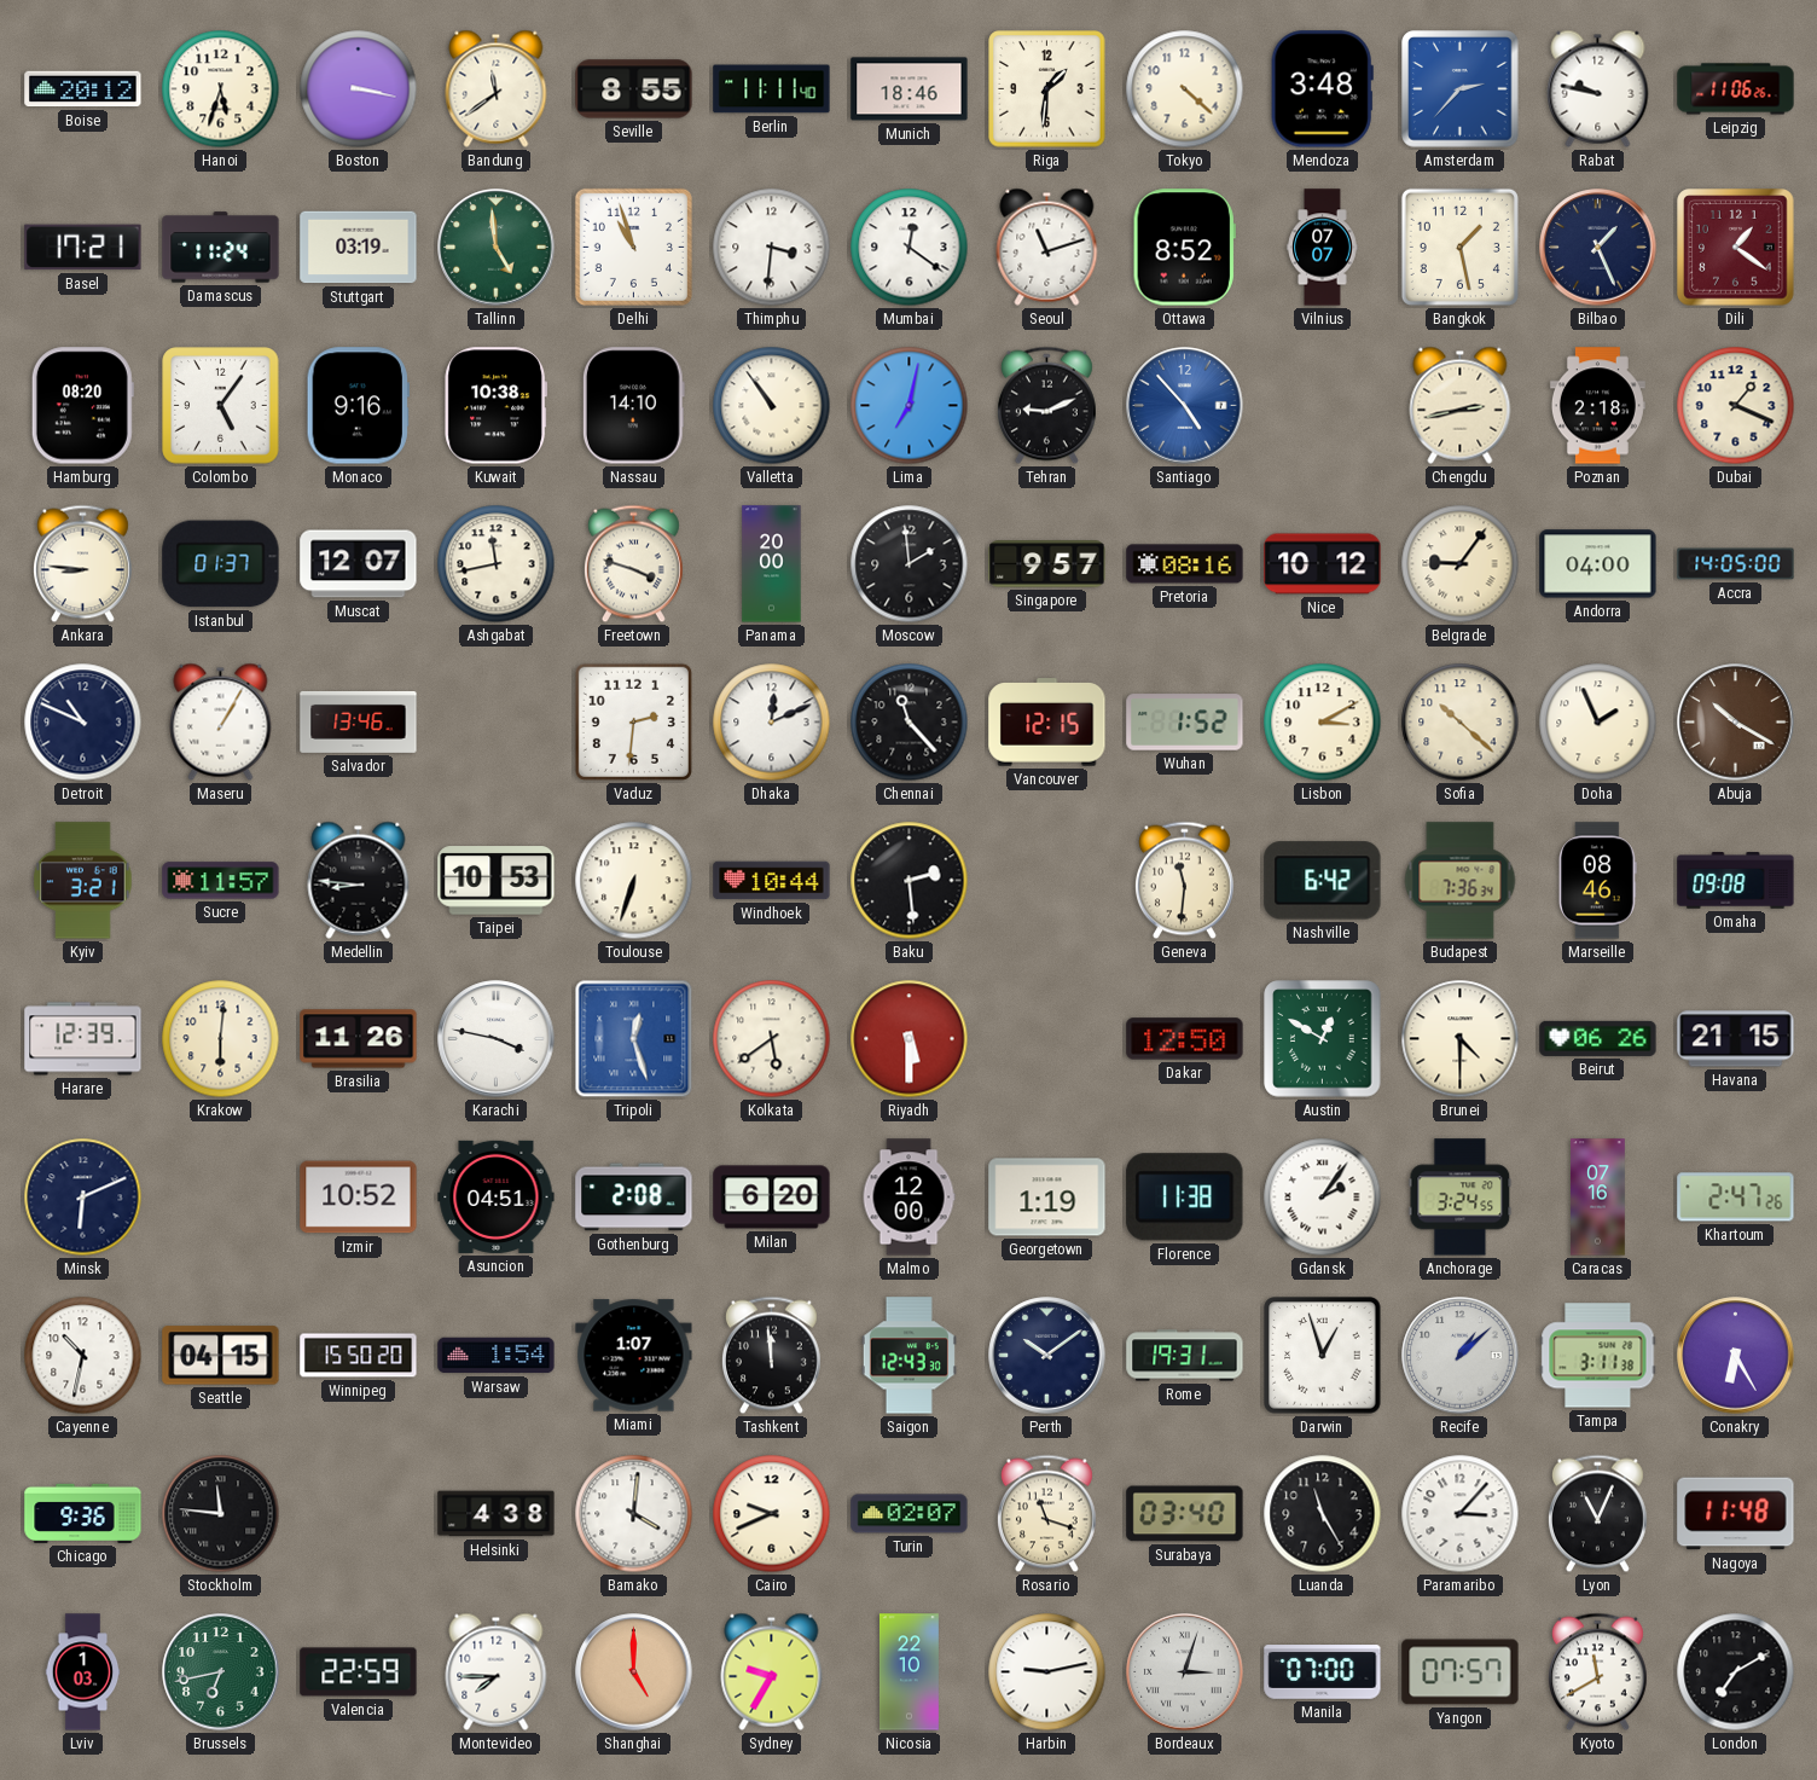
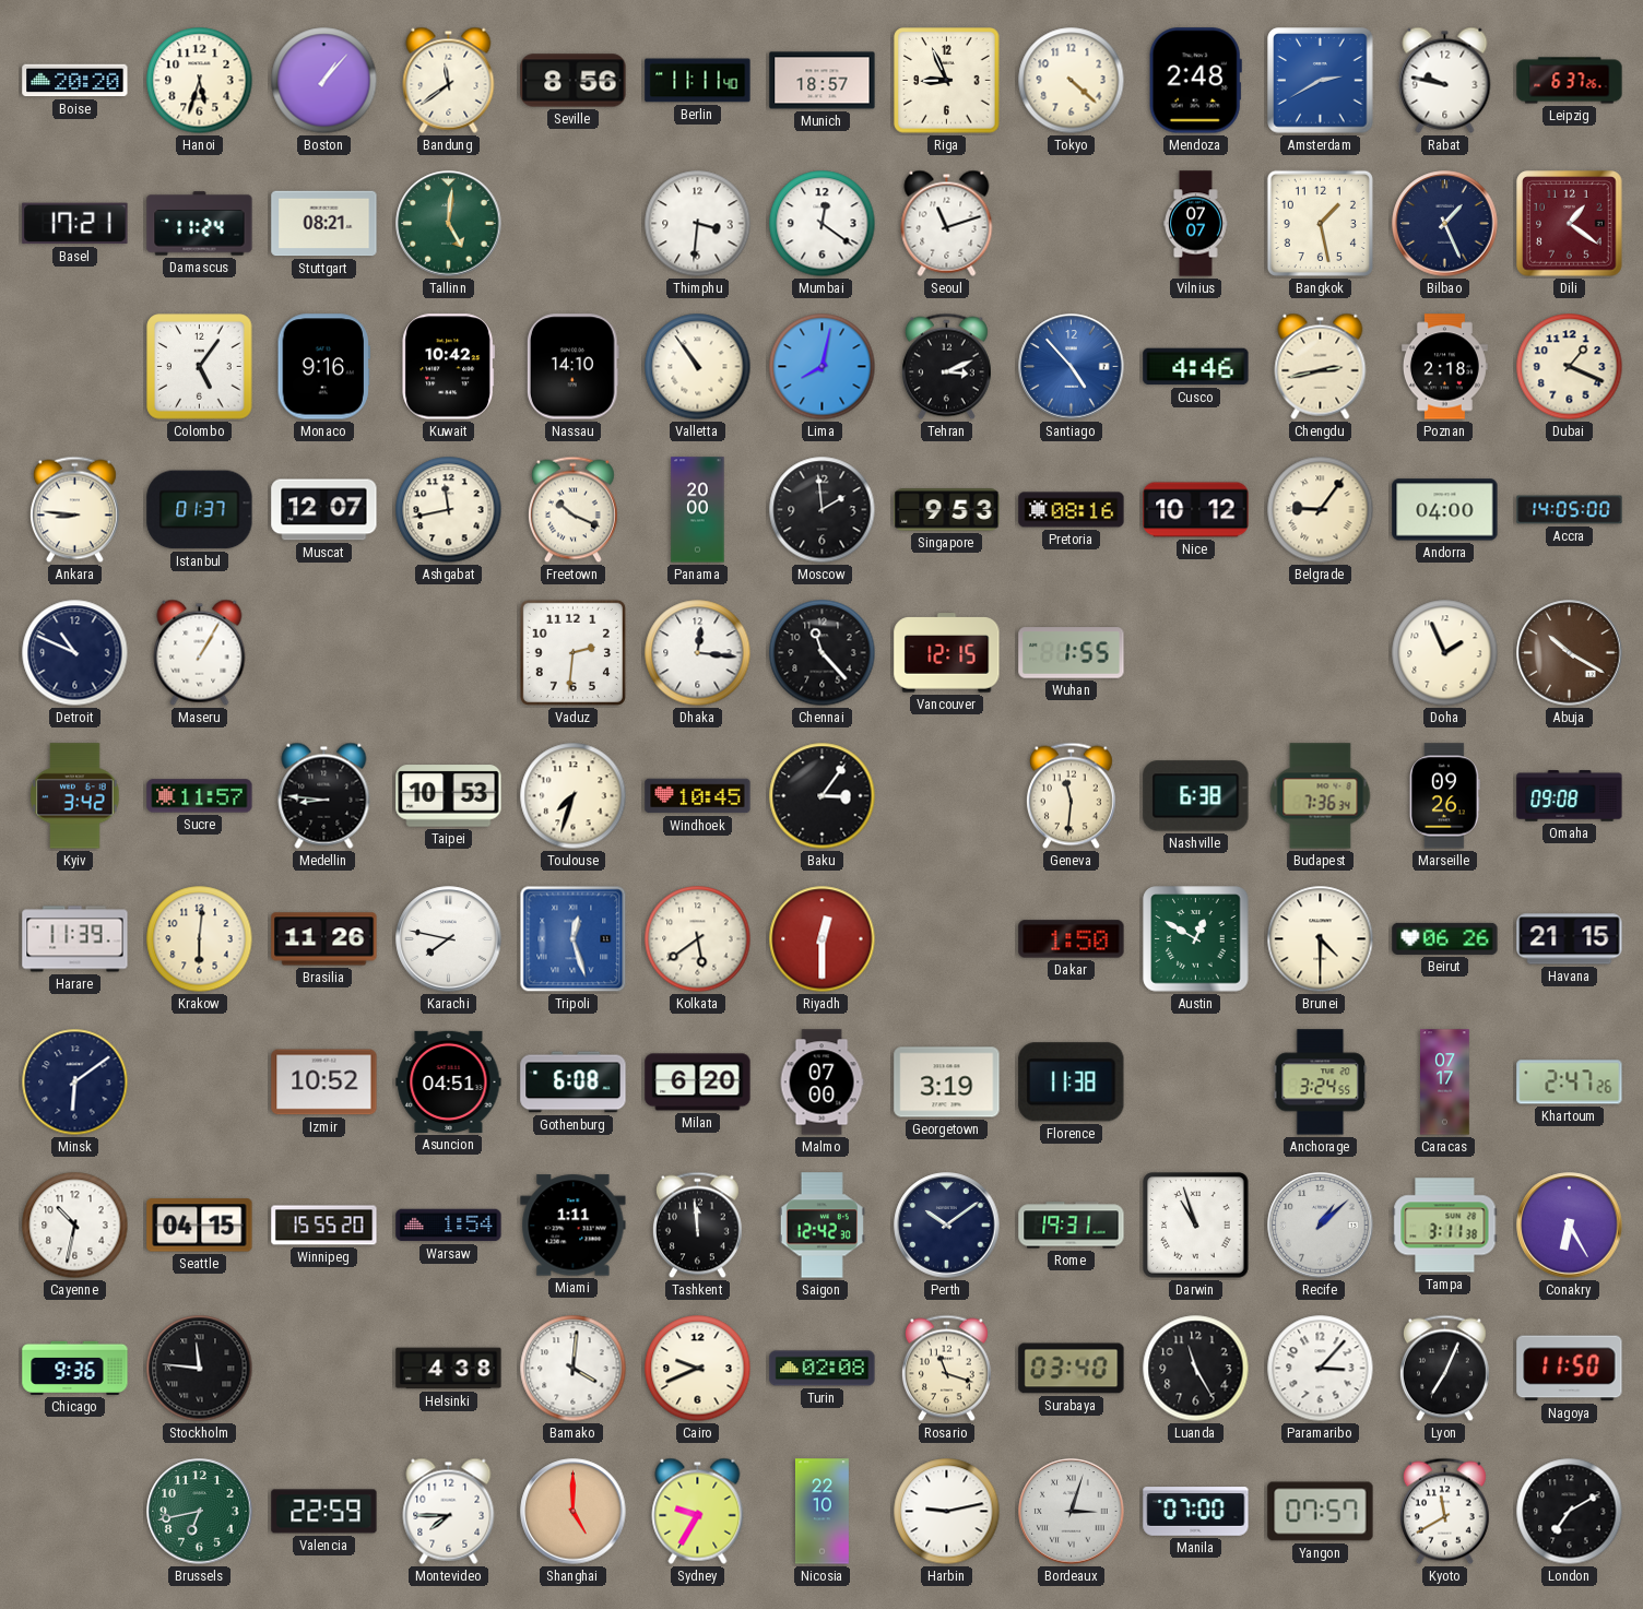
Boise: 20:12 -> 20:20
Boston: 3:17 -> 1:07
Seville: 8:55 -> 8:56
Munich: 18:46 -> 18:57
Riga: 1:31 -> 8:56
Mendoza: 3:48 -> 2:48
Amsterdam: 2:37 -> 2:40
Leipzig: 11:06 -> 6:37
Stuttgart: 03:19 -> 08:21
Tallinn: 4:59 -> 5:01
Delhi: 10:57 -> none
Ottawa: 8:52 -> none
Hamburg: 08:20 -> none
Kuwait: 10:38 -> 10:42
Lima: 7:02 -> 8:02
Tehran: 9:11 -> 3:11
Cusco: none -> 4:46
Freetown: 3:48 -> 10:19
Singapore: 9:57 -> 9:53
Salvador: 13:46 -> none
Dhaka: 12:11 -> 12:16
Wuhan: 1:52 -> 1:55
Lisbon: 3:10 -> none
Sofia: 10:22 -> none
Kyiv: 3:21 -> 3:42
Toulouse: 6:33 -> 7:33
Windhoek: 10:44 -> 10:45
Baku: 2:29 -> 3:06
Nashville: 6:42 -> 6:38
Marseille: 08:46 -> 09:26
Harare: 12:39 -> 11:39
Karachi: 3:47 -> 7:47
Riyadh: 5:30 -> 12:30
Dakar: 12:50 -> 1:50
Minsk: 6:11 -> 6:09
Gothenburg: 2:08 -> 6:08
Malmo: 12:00 -> 07:00
Georgetown: 1:19 -> 3:19
Gdansk: 2:06 -> none
Caracas: 07:16 -> 07:17
Winnipeg: 15:50 -> 15:55
Miami: 1:07 -> 1:11
Saigon: 12:43 -> 12:42
Darwin: 12:57 -> 10:57
Turin: 02:07 -> 02:08
Lyon: 11:04 -> 7:04
Nagoya: 11:48 -> 11:50
Lviv: 1:03 -> none
